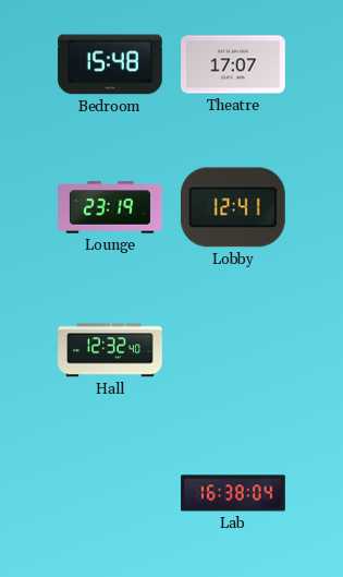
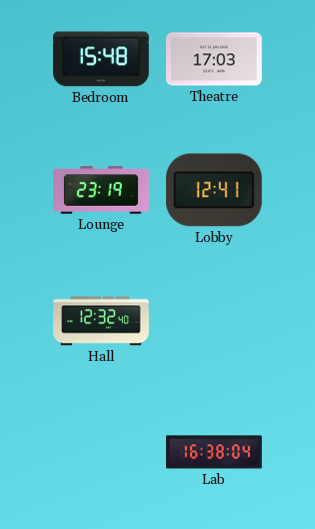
Theatre: 17:07 -> 17:03
